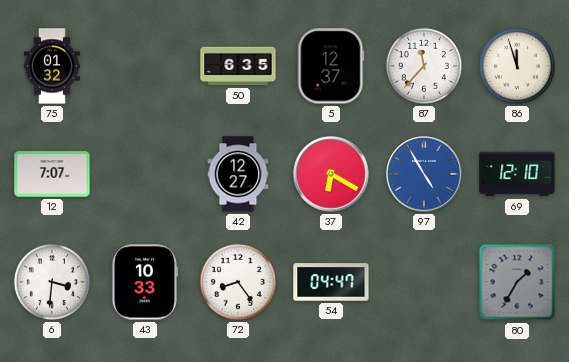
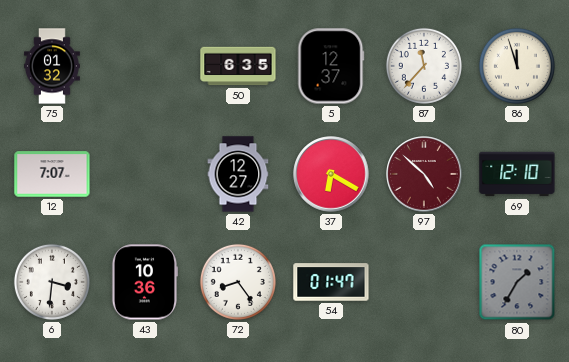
97: 4:55 -> 4:52
97 dial: blue -> burgundy
43: 10:33 -> 10:36
54: 04:47 -> 01:47
